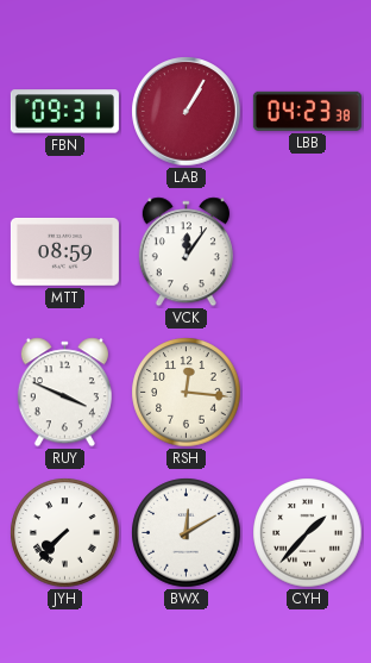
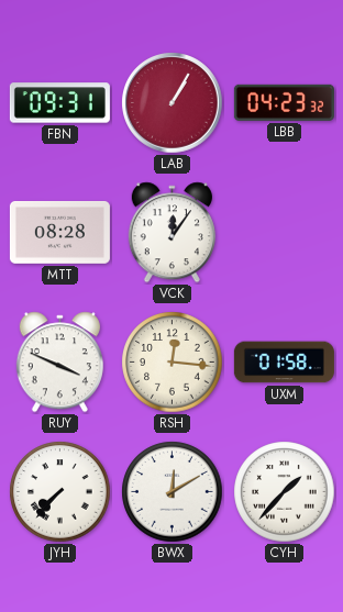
LBB: 04:23:38 -> 04:23:32
MTT: 08:59 -> 08:28
UXM: none -> 01:58
